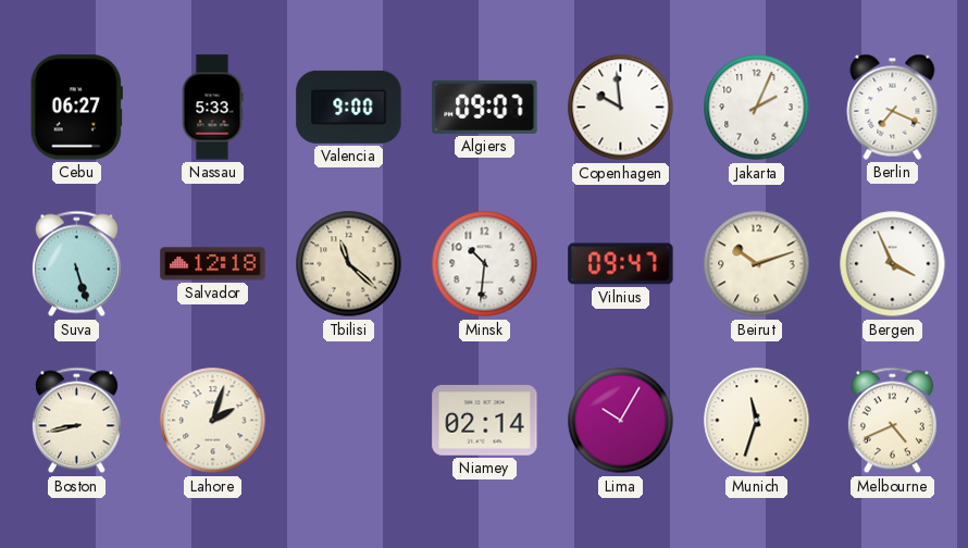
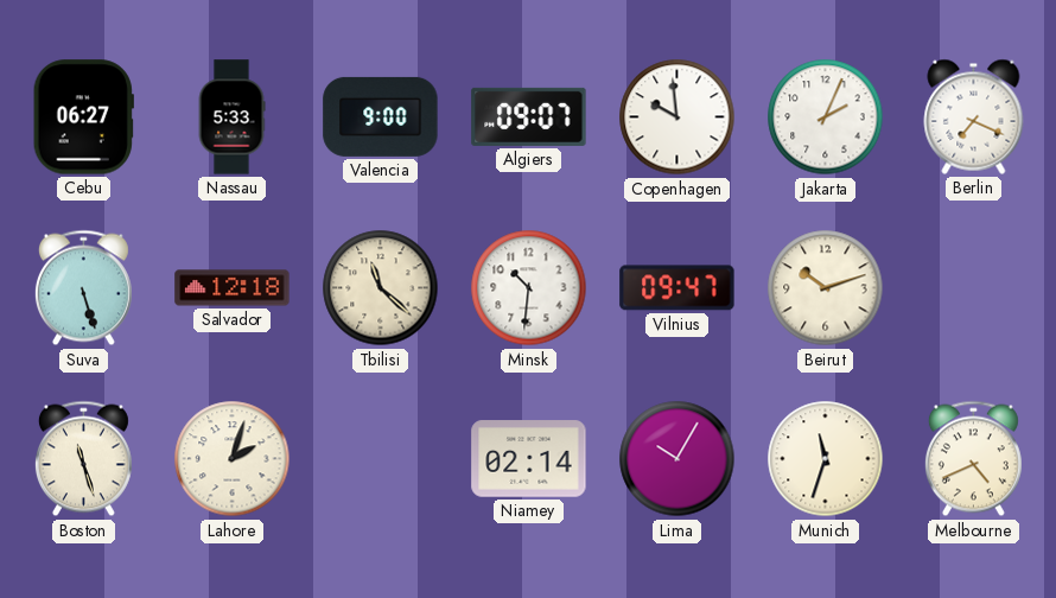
Bergen: 3:56 -> none
Boston: 8:43 -> 11:27
